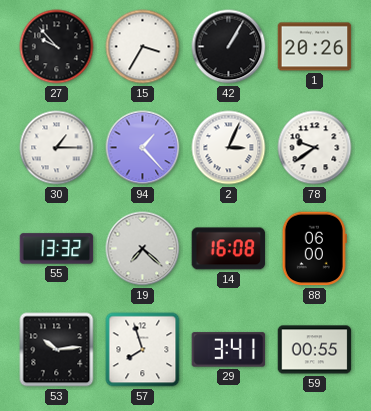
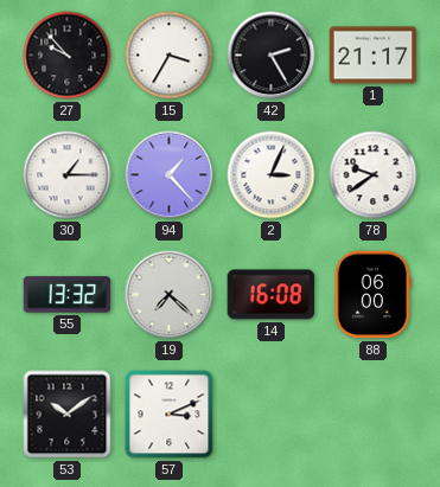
42: 1:05 -> 2:25
1: 20:26 -> 21:17
53: 10:14 -> 10:09
57: 7:57 -> 3:11
29: 3:41 -> none
59: 00:55 -> none
